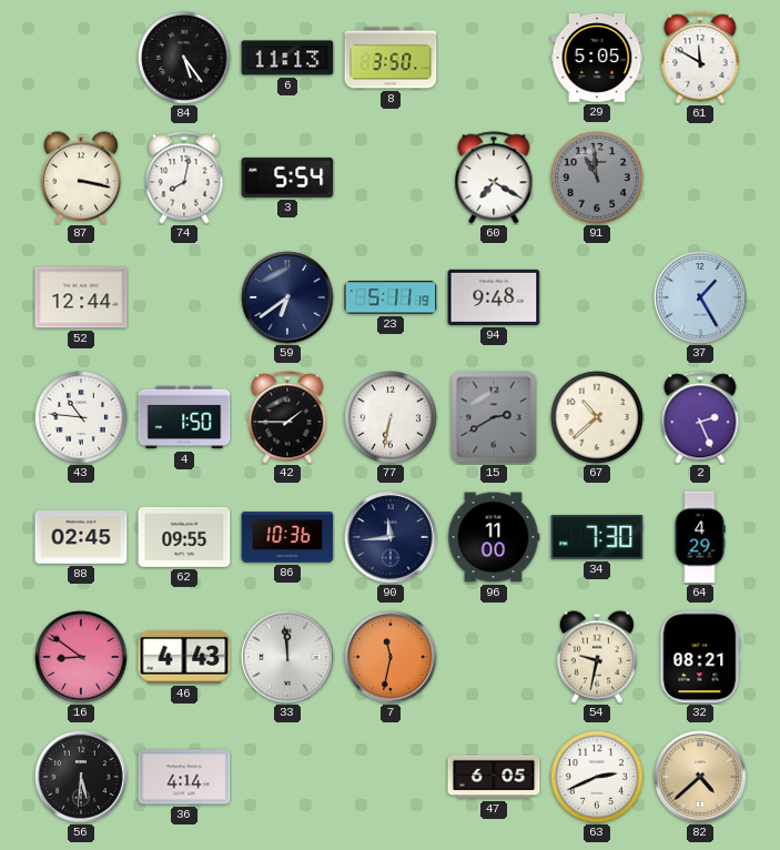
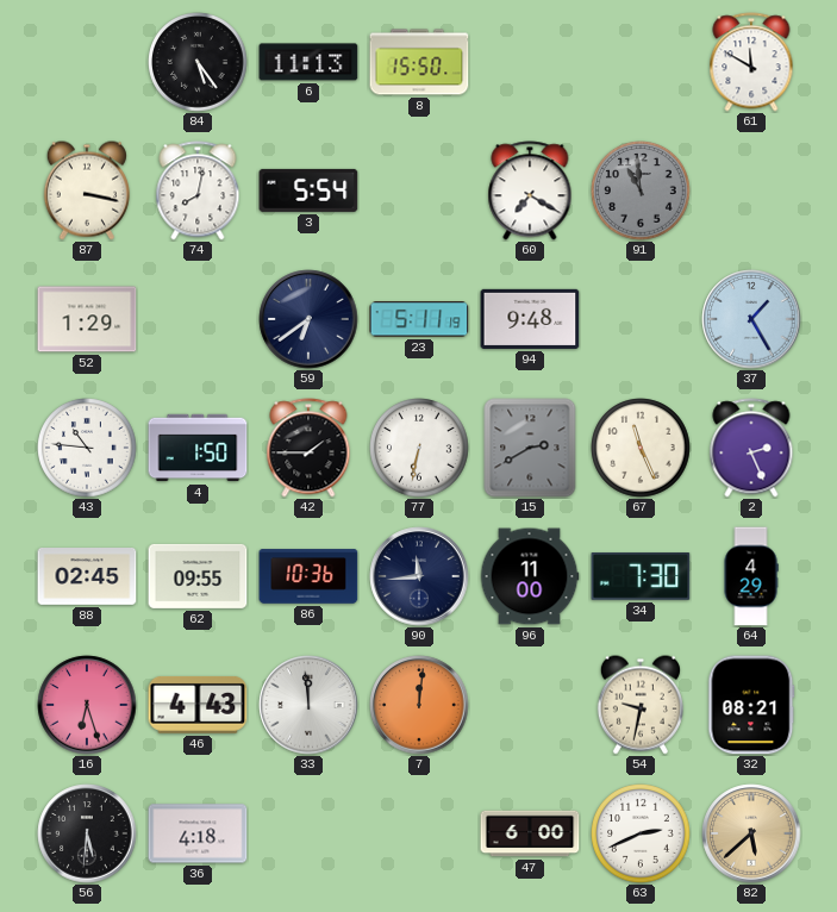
8: 3:50 -> 15:50
29: 5:05 -> none
52: 12:44 -> 1:29
67: 10:38 -> 11:26
16: 8:51 -> 6:27
7: 11:32 -> 12:01
36: 4:14 -> 4:18
47: 6:05 -> 6:00
82: 4:38 -> 5:38
